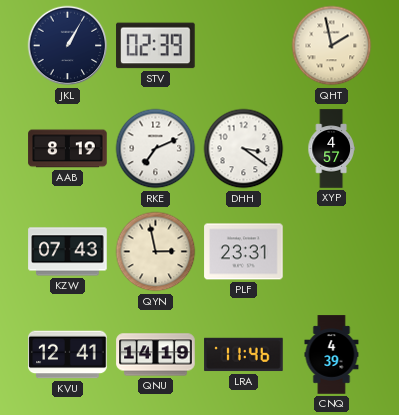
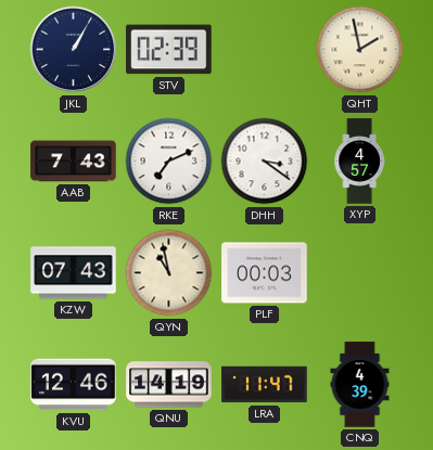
AAB: 8:19 -> 7:43
QYN: 2:58 -> 10:58
PLF: 23:31 -> 00:03
KVU: 12:41 -> 12:46
LRA: 11:46 -> 11:47
